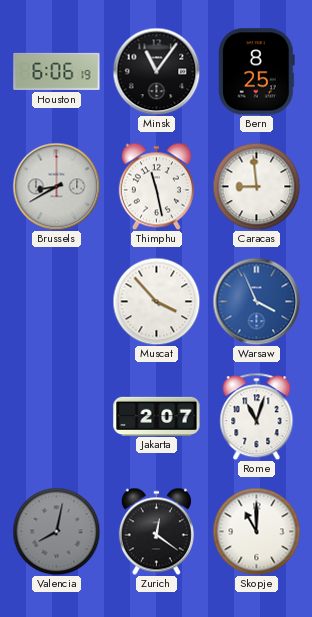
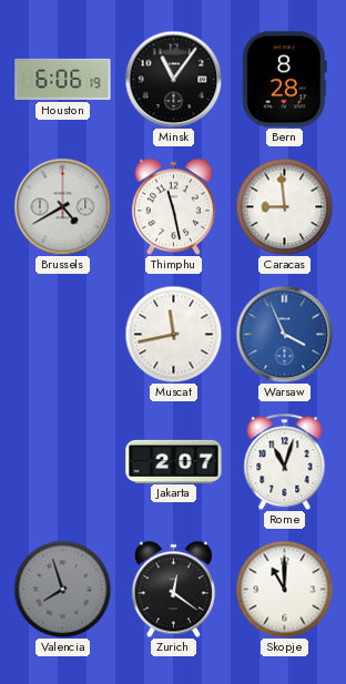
Bern: 8:25 -> 8:28
Brussels: 8:40 -> 4:40
Muscat: 3:53 -> 11:43
Valencia: 8:02 -> 7:57
